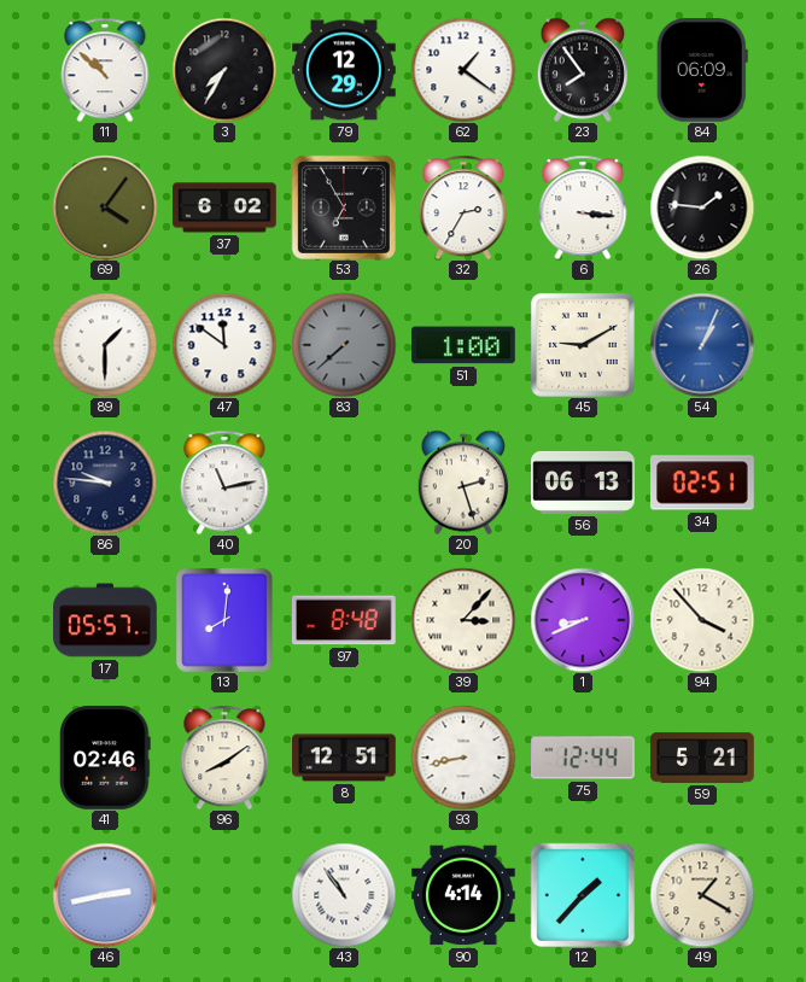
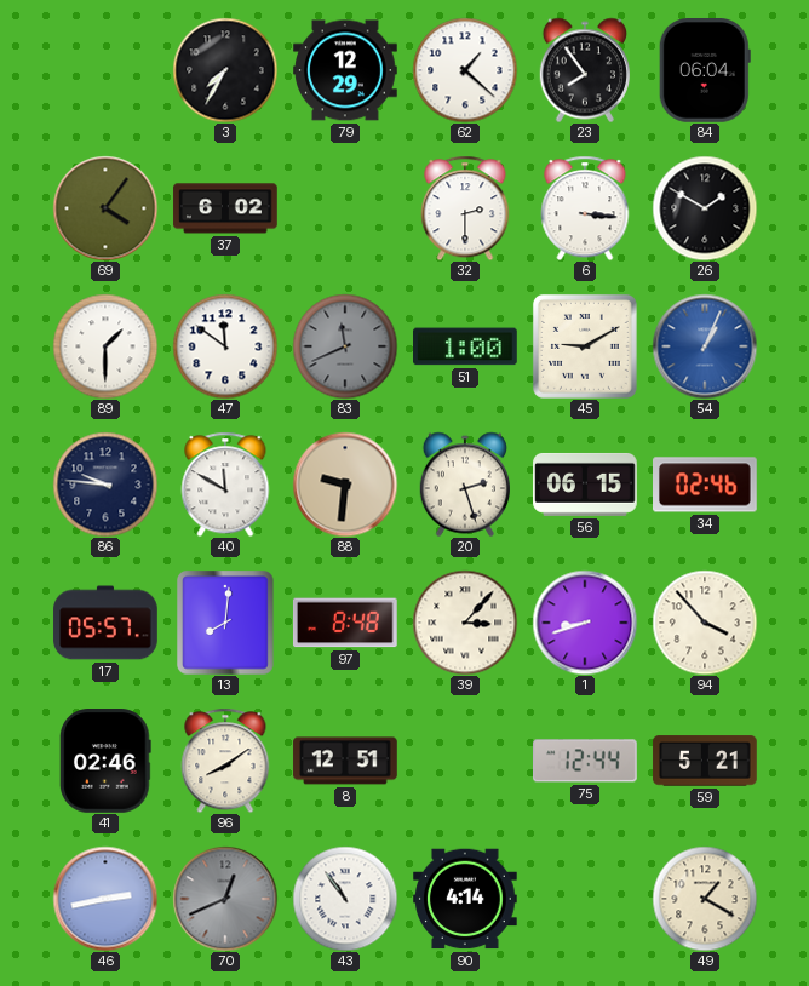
11: 10:52 -> none
62: 1:21 -> 1:22
84: 06:09 -> 06:04
53: 6:55 -> none
32: 2:35 -> 2:30
26: 1:46 -> 1:50
83: 7:38 -> 11:41
40: 11:13 -> 11:50
88: none -> 9:31
56: 06:13 -> 06:15
34: 02:51 -> 02:46
1: 8:41 -> 8:42
93: 8:43 -> none
70: none -> 12:41
12: 1:37 -> none
